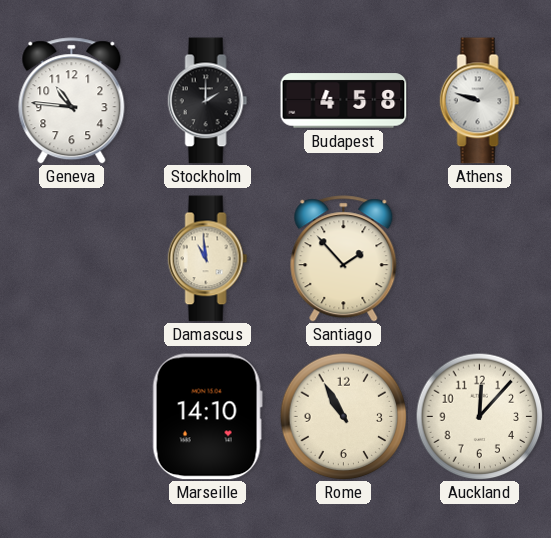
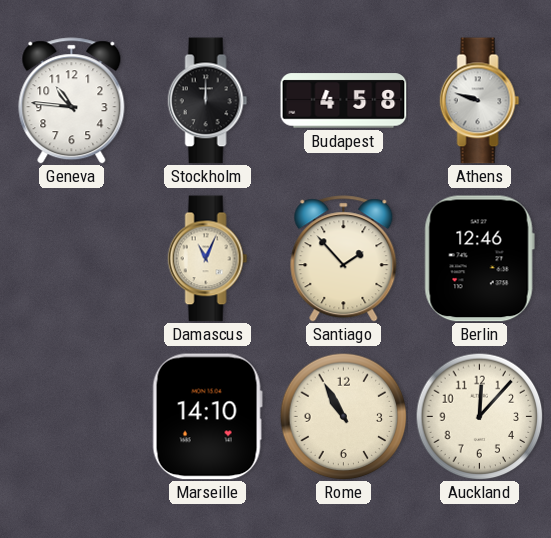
Stockholm: 2:00 -> 12:00
Damascus: 10:59 -> 11:04
Berlin: none -> 12:46
